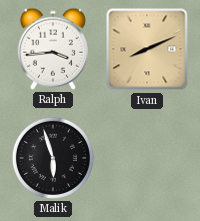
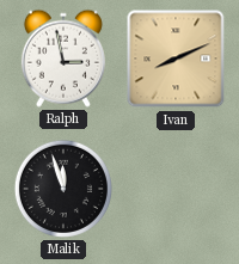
Ralph: 3:44 -> 2:58
Malik: 5:57 -> 11:57
